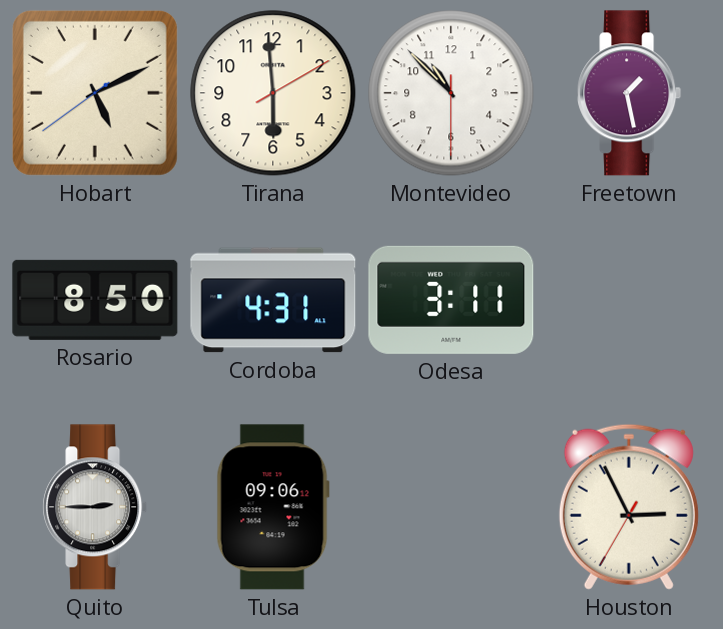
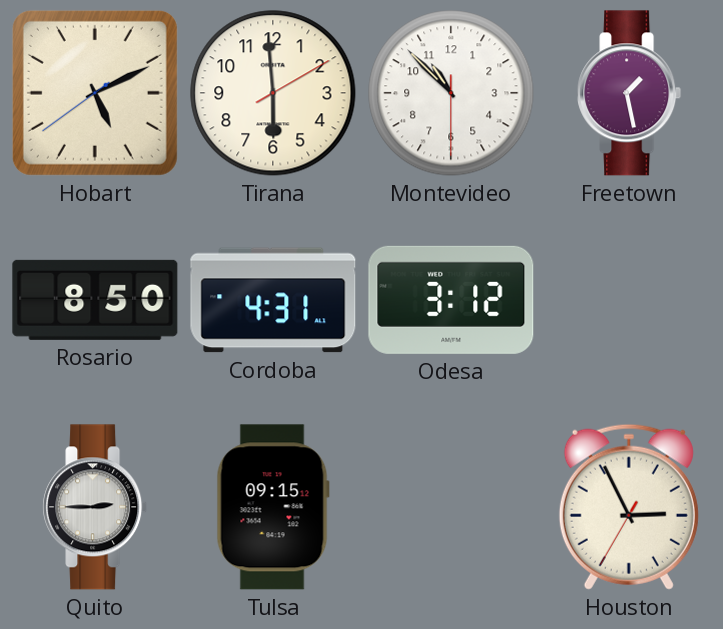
Odesa: 3:11 -> 3:12
Tulsa: 09:06 -> 09:15
